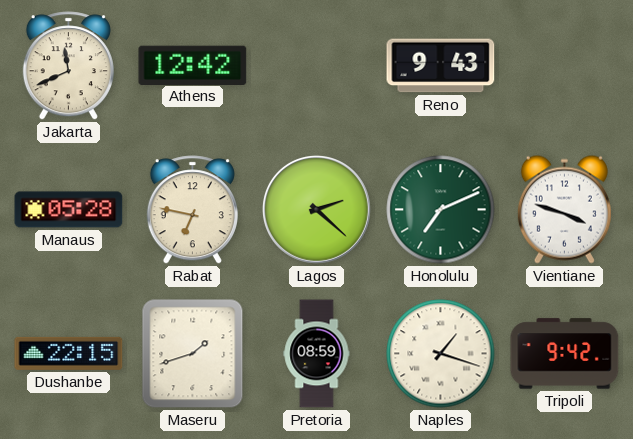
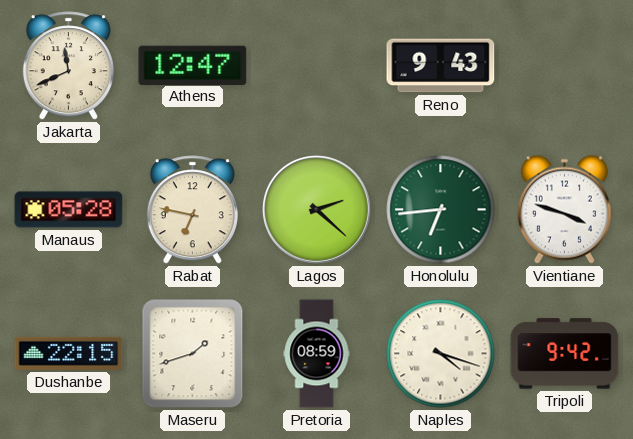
Athens: 12:42 -> 12:47
Honolulu: 7:11 -> 6:44
Naples: 1:18 -> 4:18
